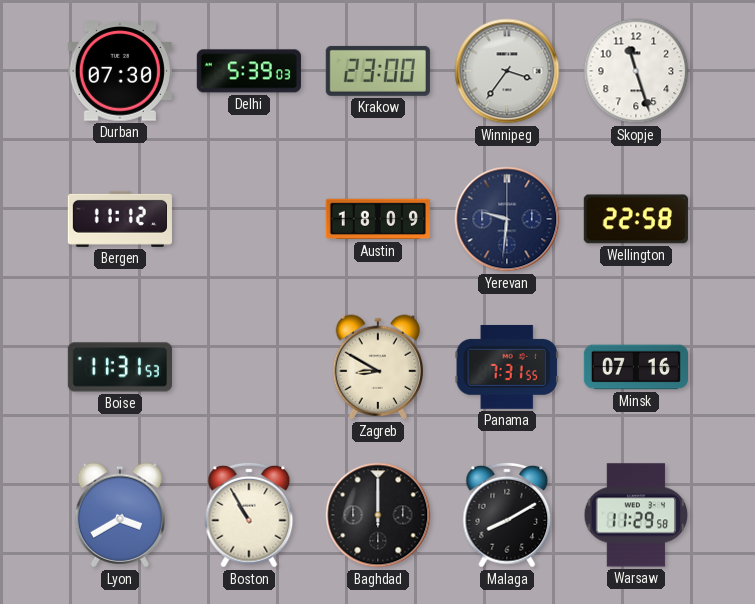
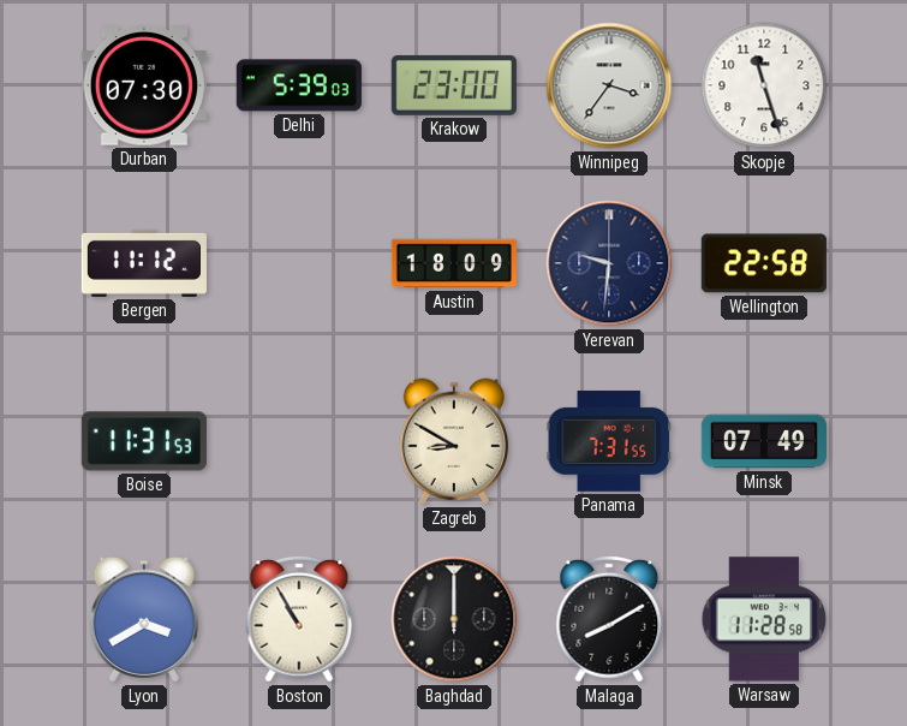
Minsk: 07:16 -> 07:49
Warsaw: 11:29 -> 11:28
